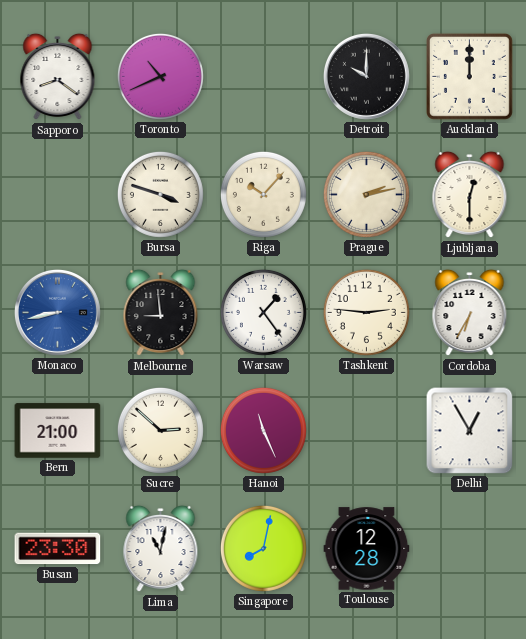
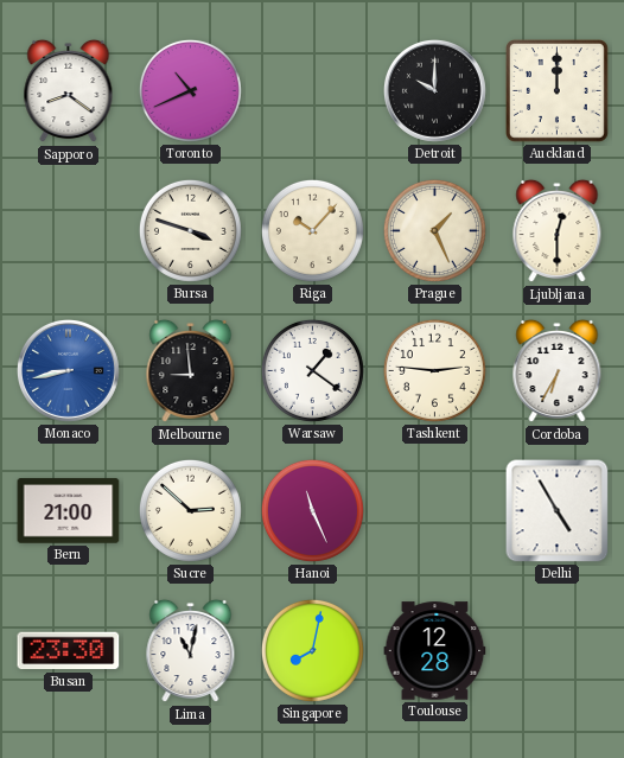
Prague: 2:13 -> 1:26
Warsaw: 1:24 -> 1:21
Delhi: 12:55 -> 4:55
